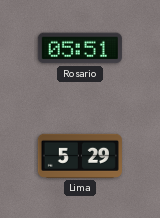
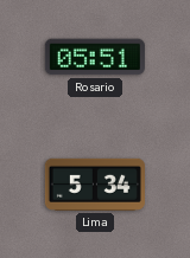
Lima: 5:29 -> 5:34
